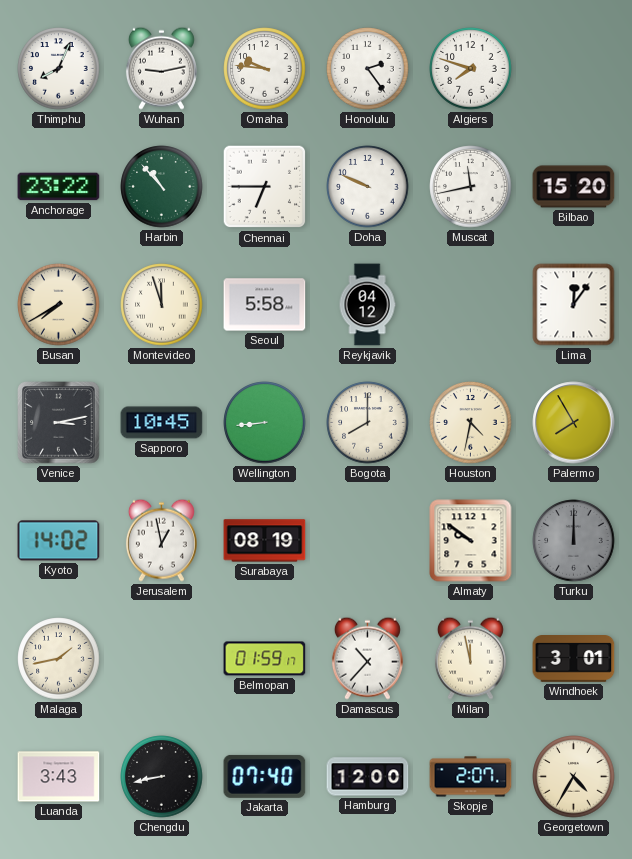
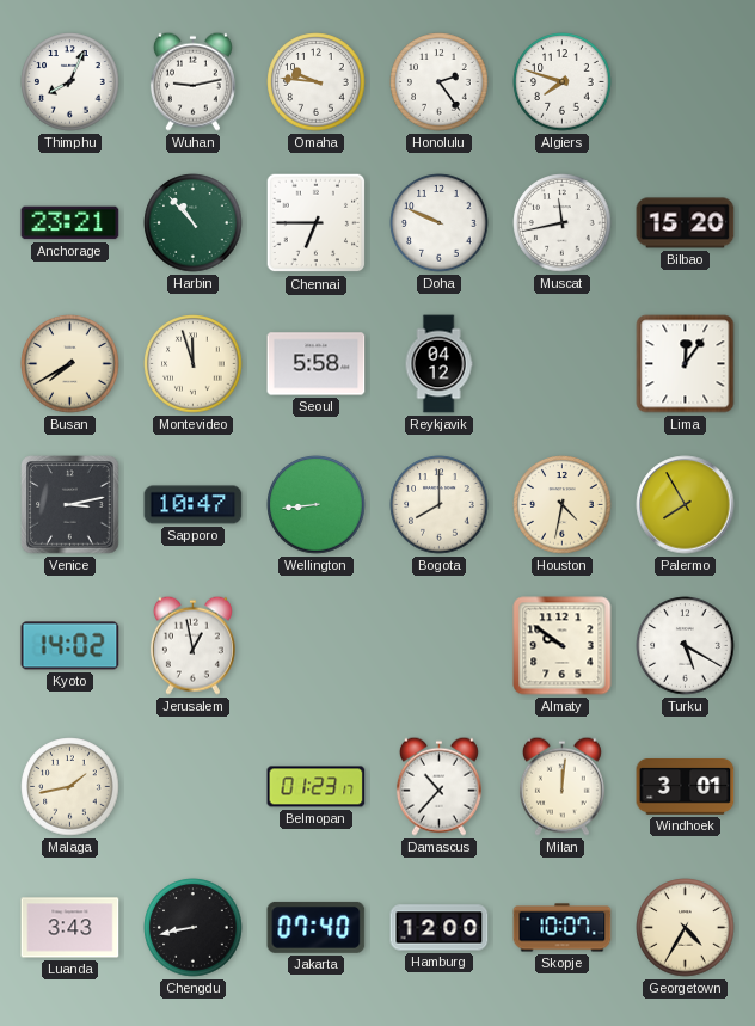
Anchorage: 23:22 -> 23:21
Sapporo: 10:45 -> 10:47
Surabaya: 08:19 -> none
Turku: 12:00 -> 5:20
Turku dial: grey -> white
Belmopan: 01:59 -> 01:23
Milan: 11:58 -> 12:01
Skopje: 2:07 -> 10:07
